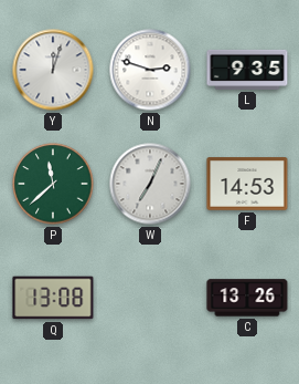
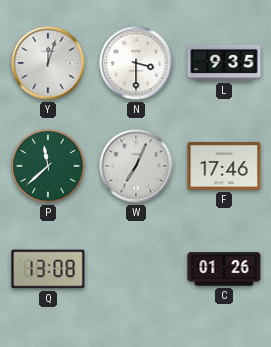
N: 2:48 -> 3:30
F: 14:53 -> 17:46
C: 13:26 -> 01:26
